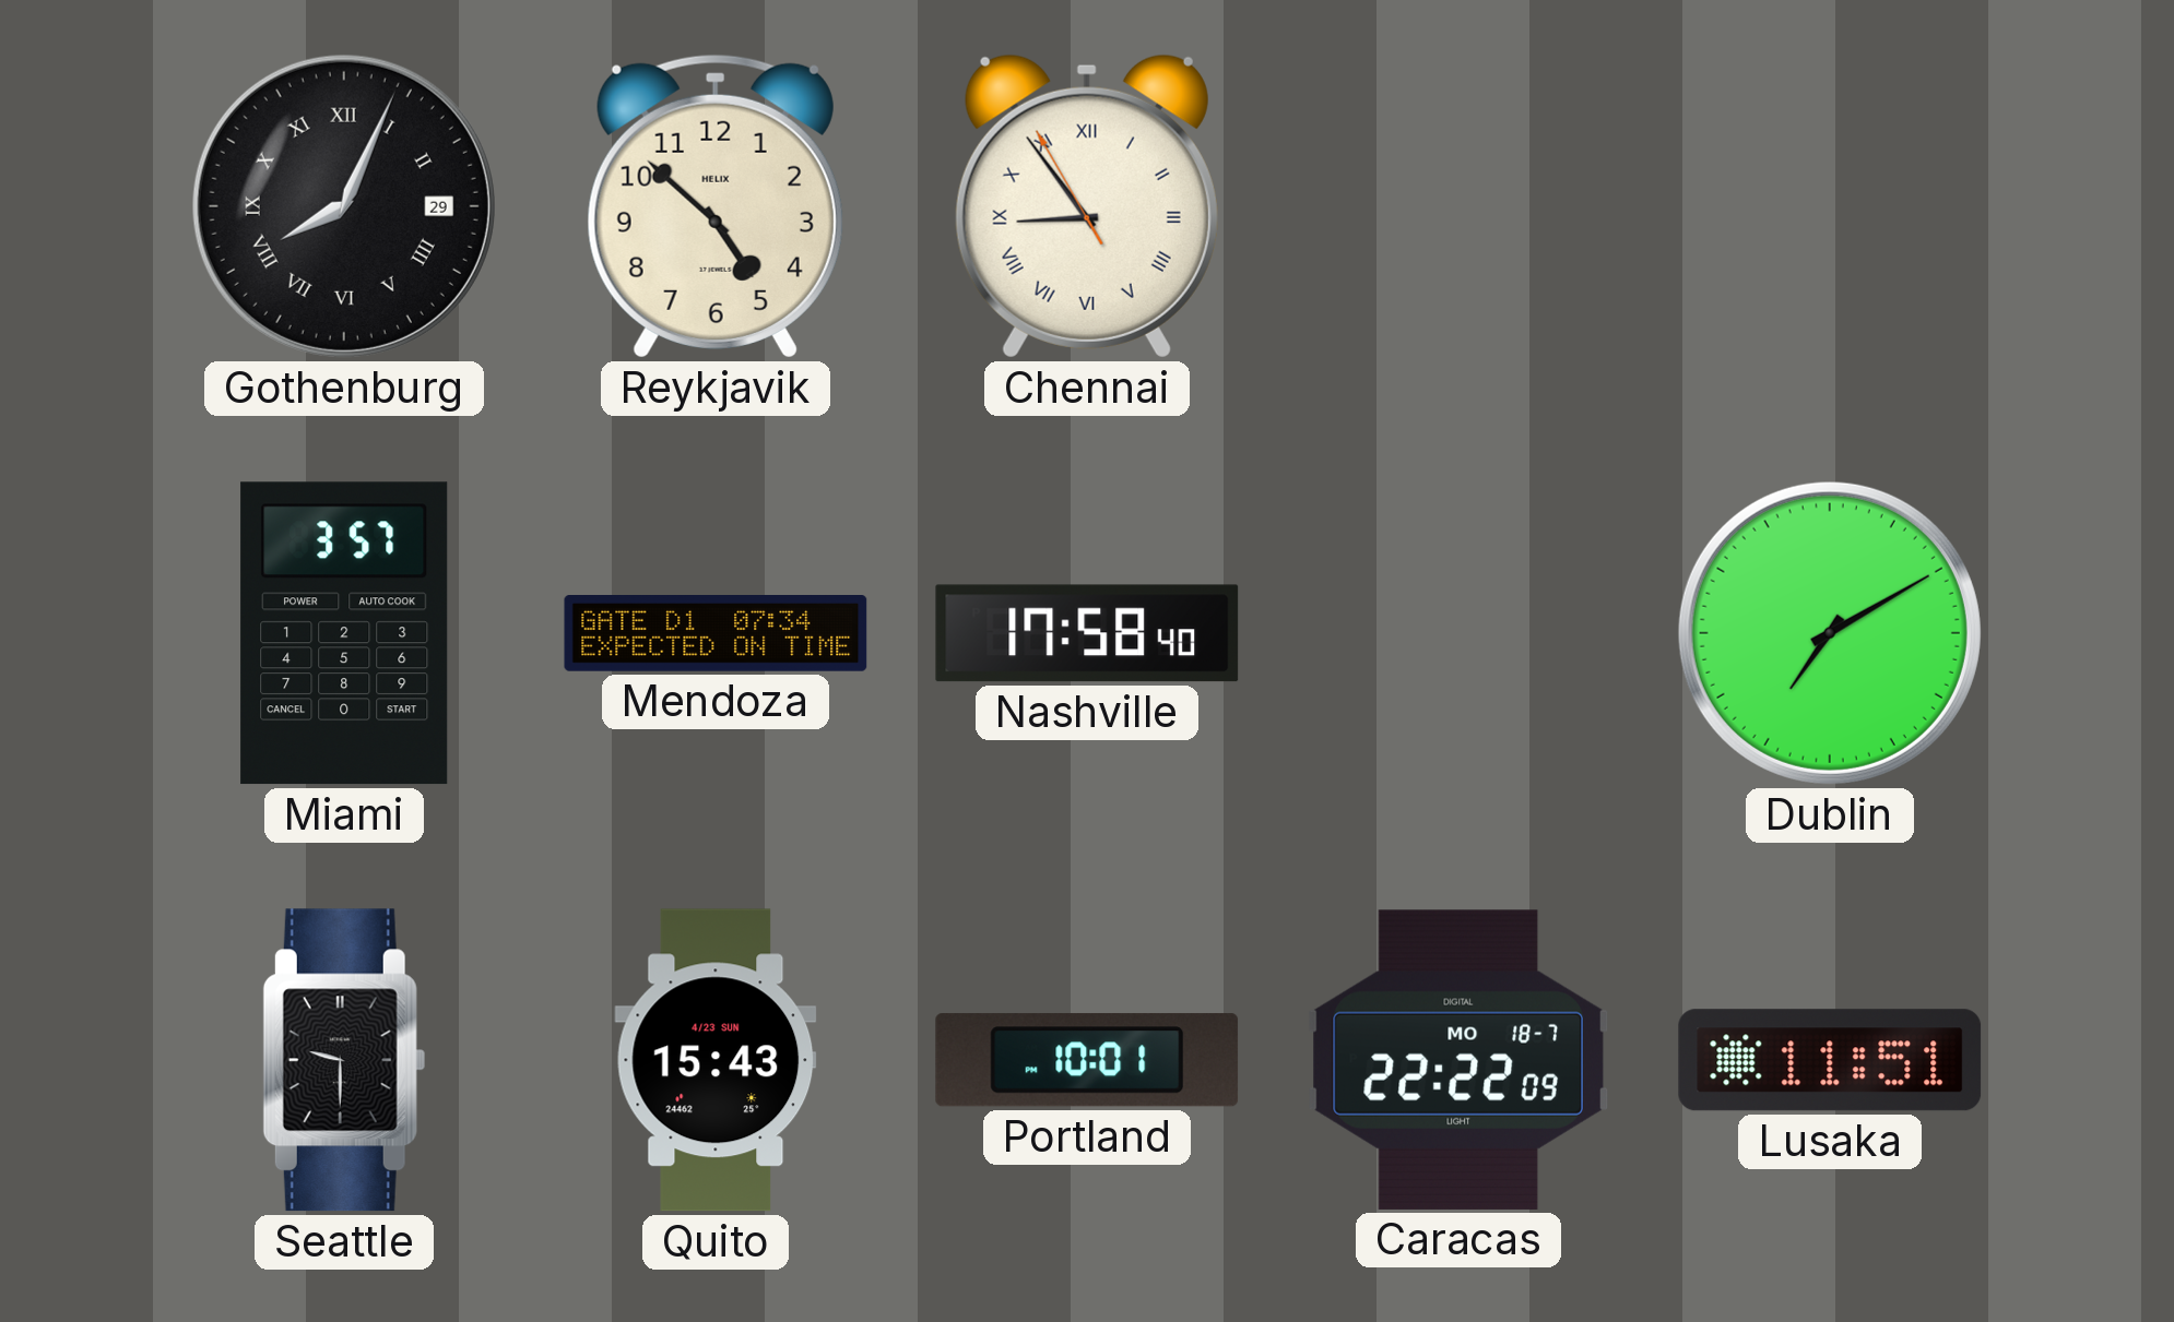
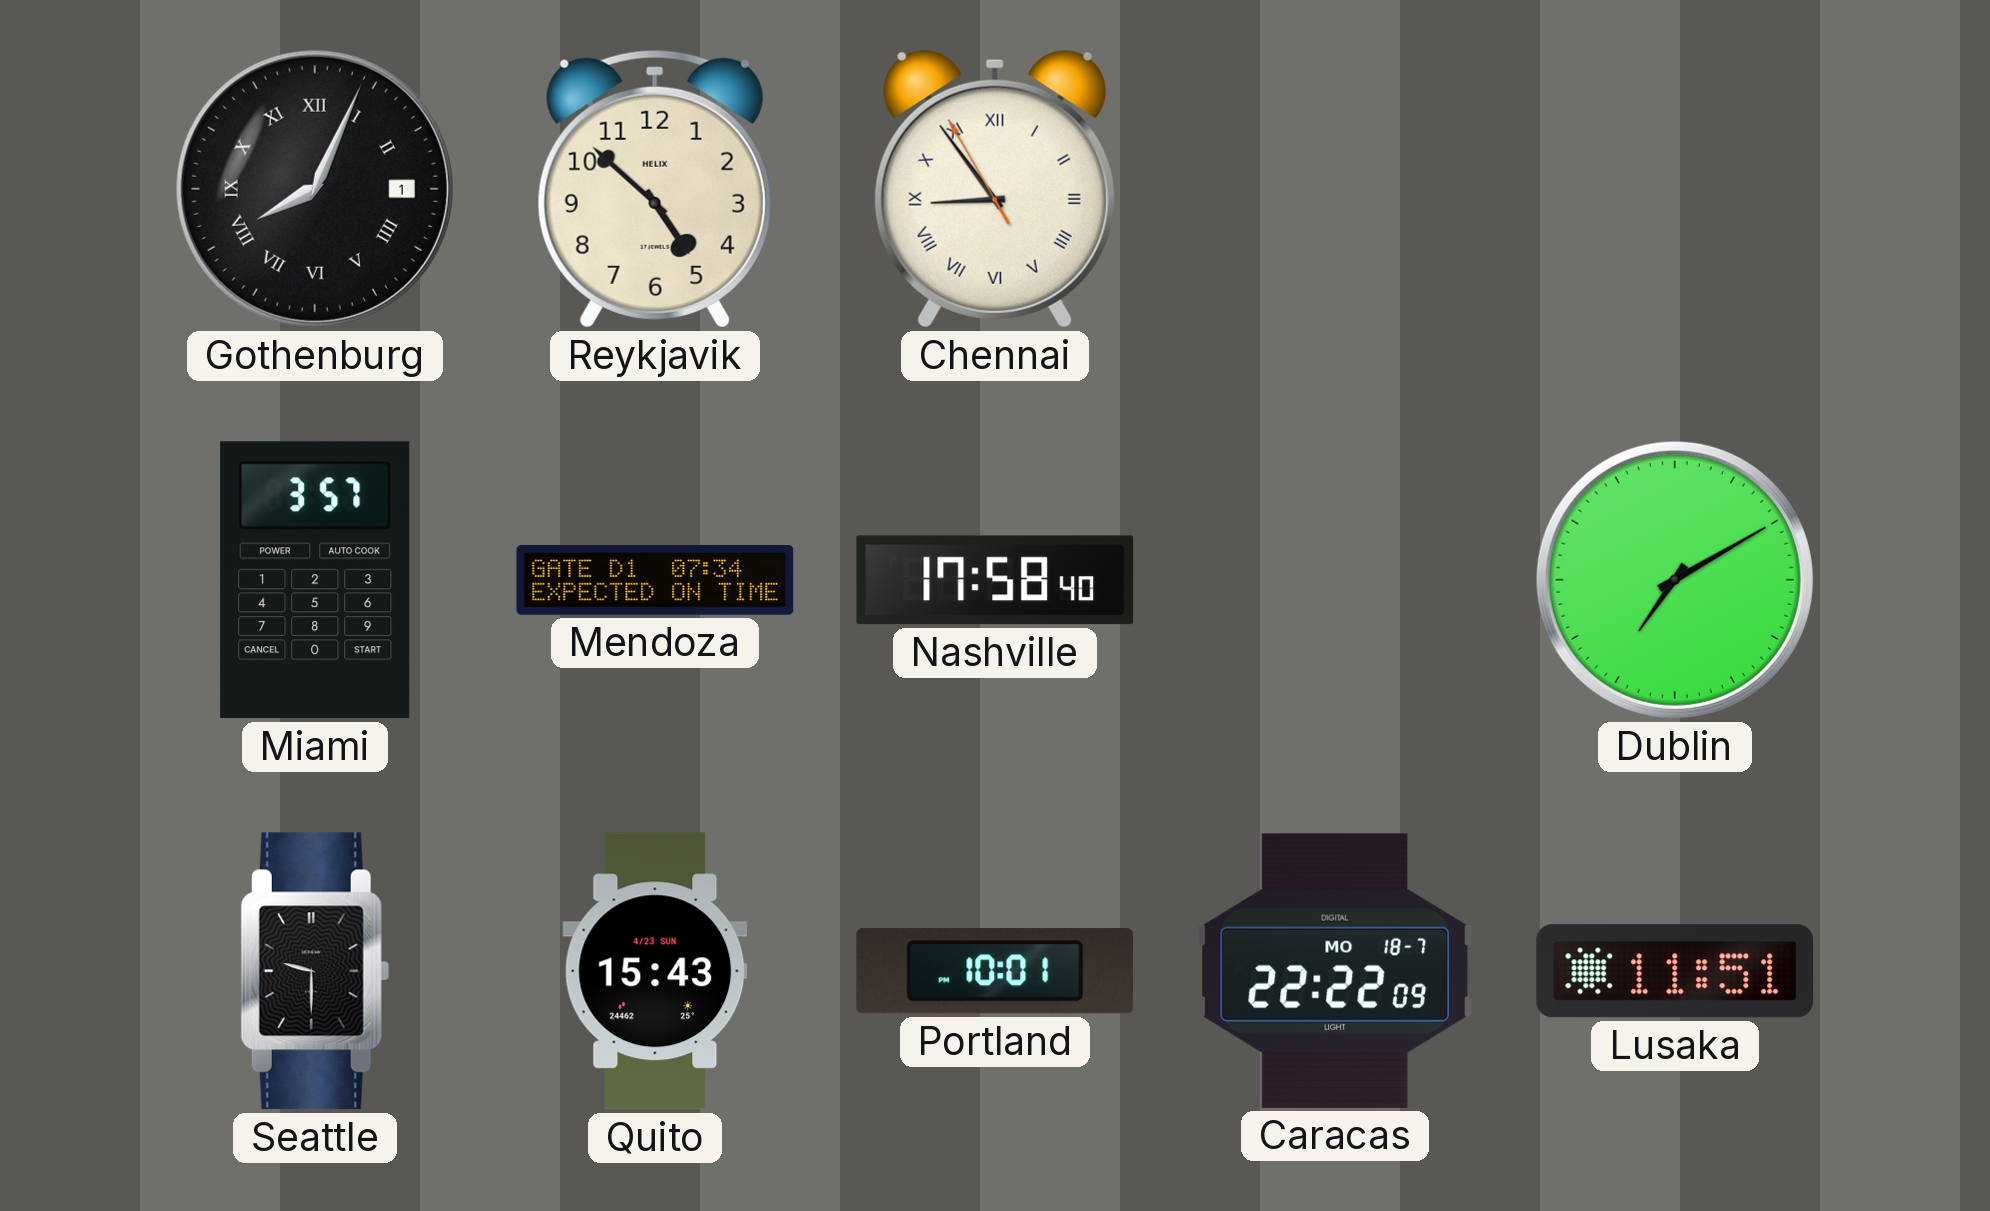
Gothenburg date: 29 -> 1
